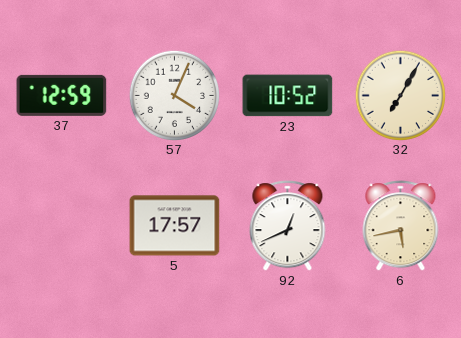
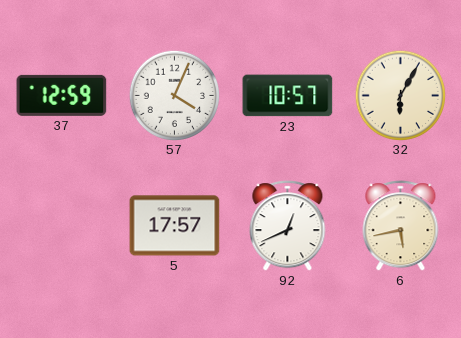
23: 10:52 -> 10:57
32: 7:05 -> 6:05
